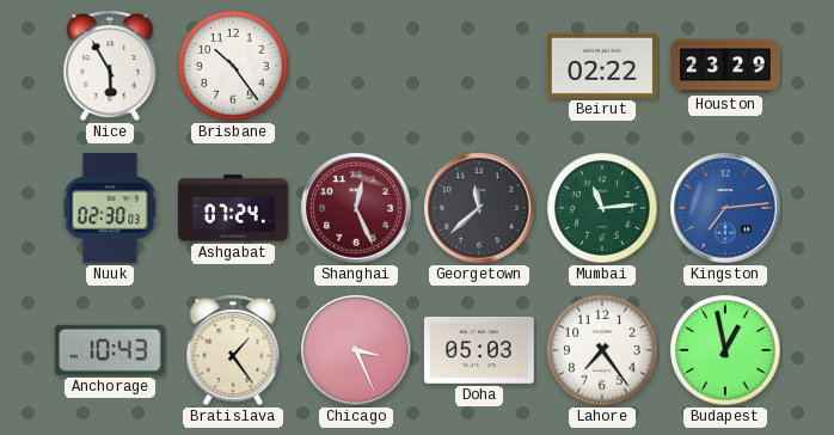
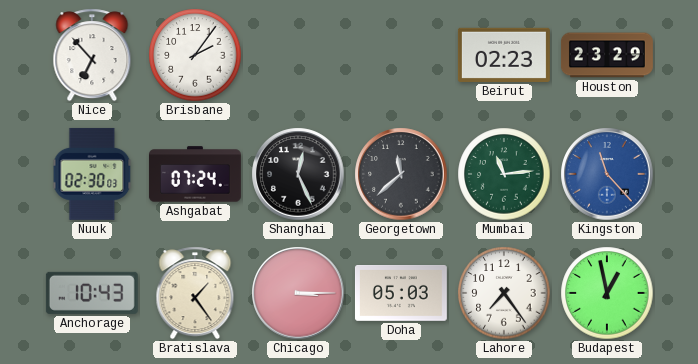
Nice: 5:55 -> 6:53
Brisbane: 10:24 -> 2:06
Beirut: 02:22 -> 02:23
Shanghai dial: burgundy -> black
Kingston: 7:14 -> 11:23
Chicago: 3:26 -> 3:15
